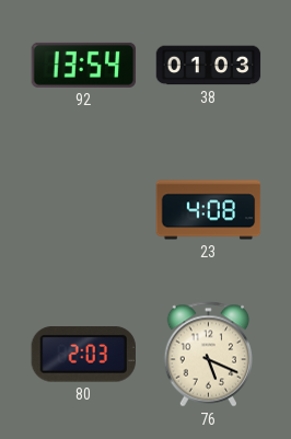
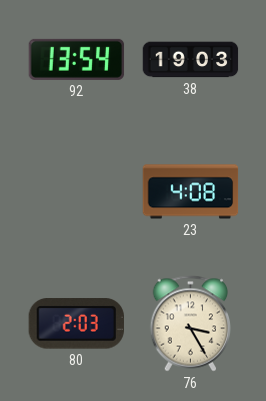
38: 01:03 -> 19:03
76: 5:19 -> 3:25
